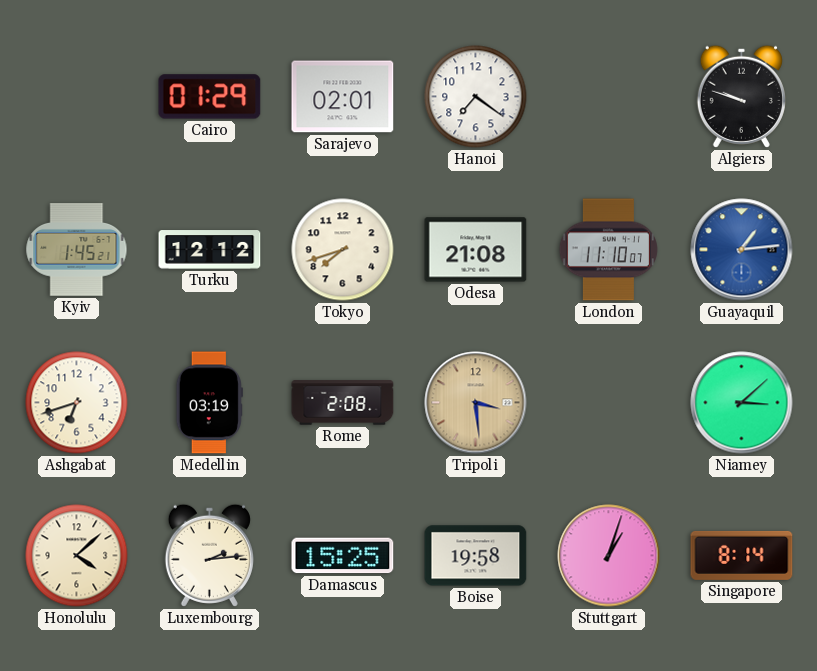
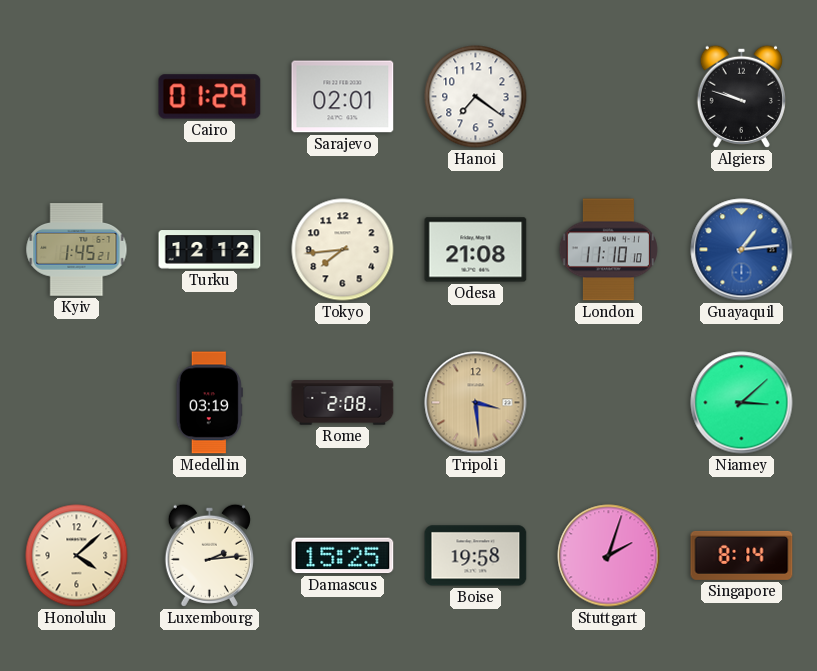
Tokyo: 7:42 -> 7:44
London: 11:10:07 -> 11:10:10
Ashgabat: 6:42 -> none
Stuttgart: 1:03 -> 2:03
